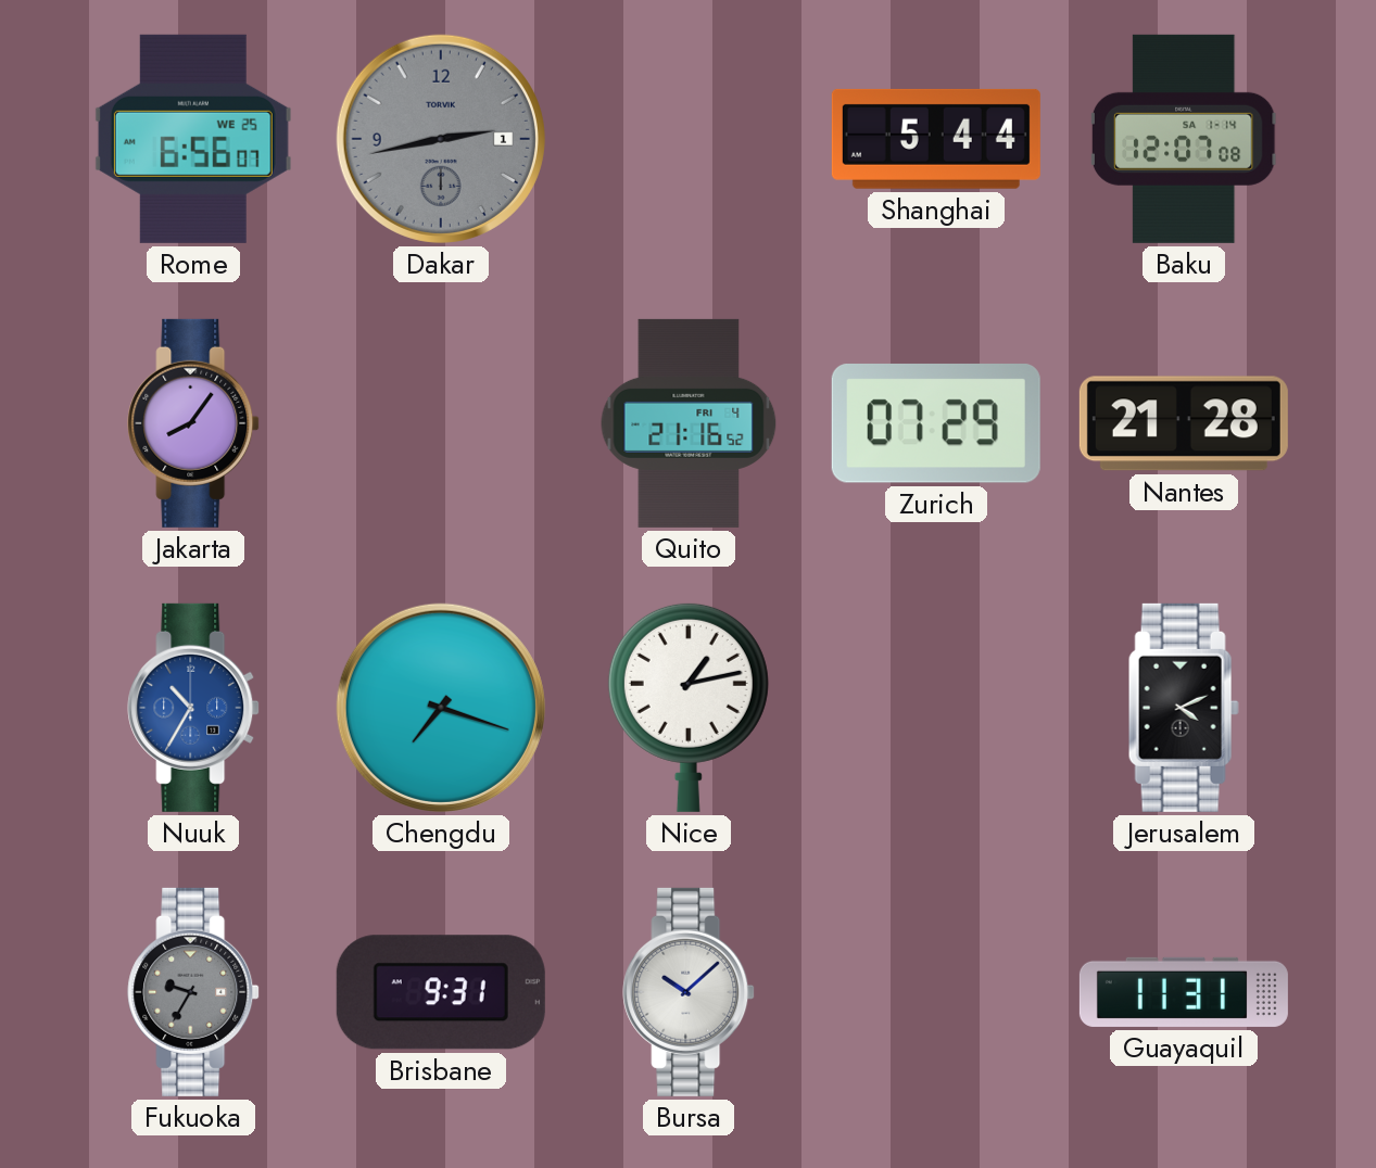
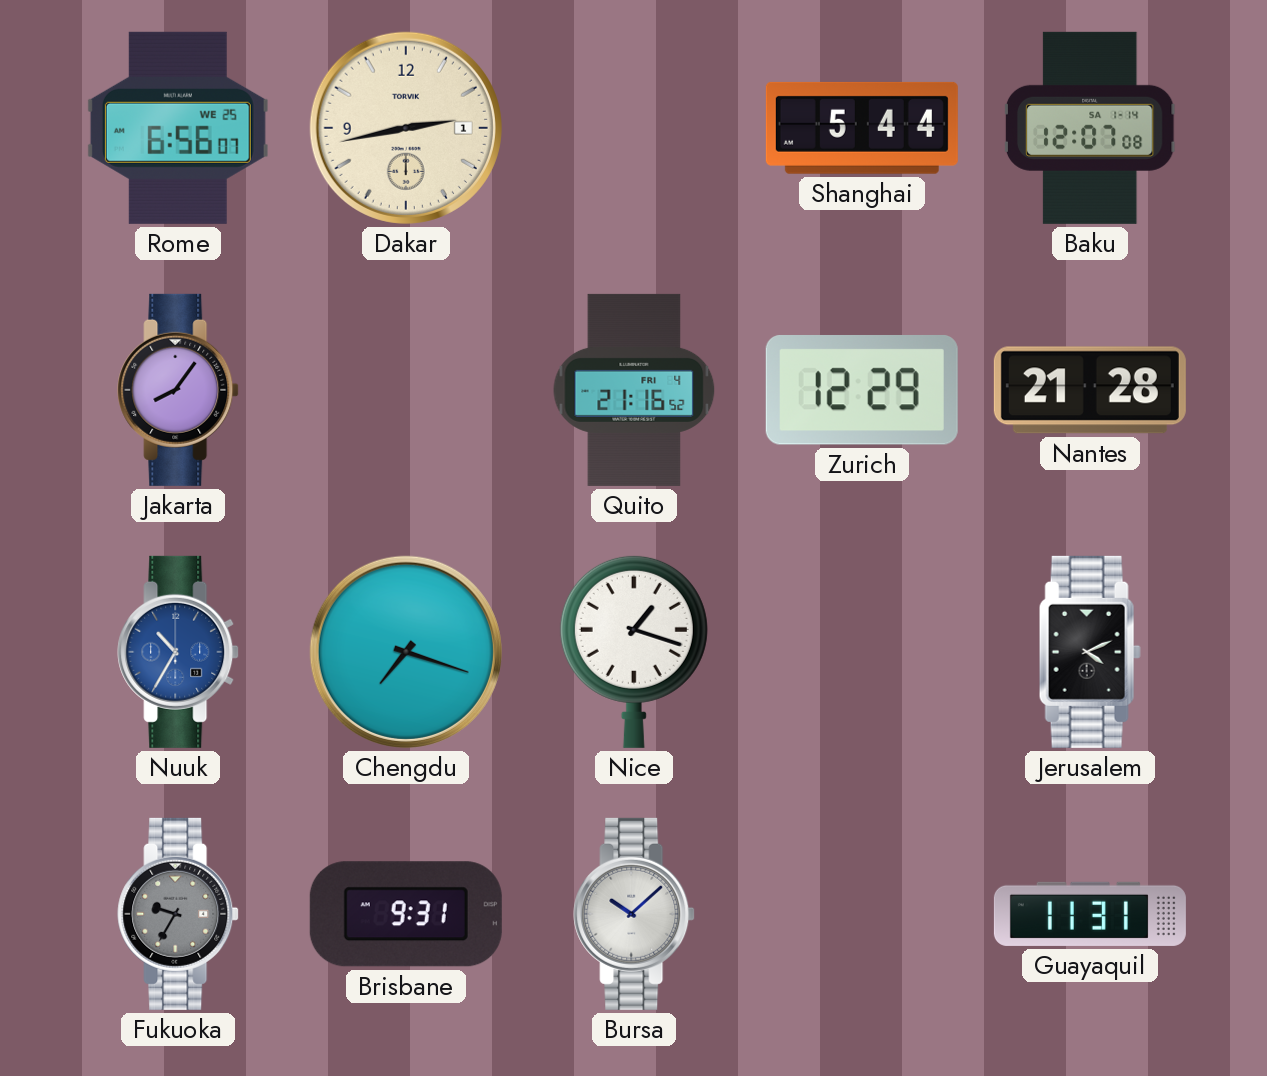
Dakar dial: grey -> cream
Zurich: 07:29 -> 12:29
Nice: 1:13 -> 1:18
